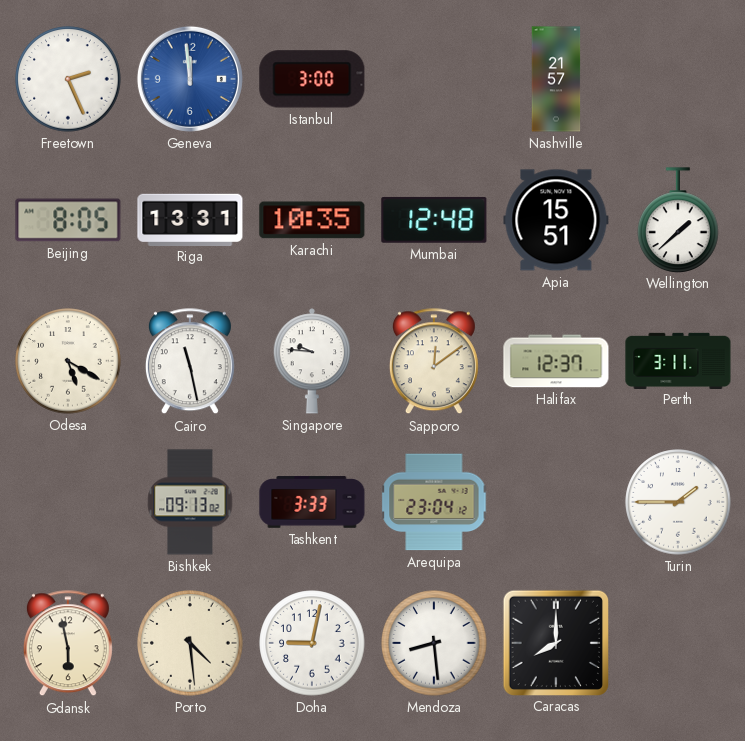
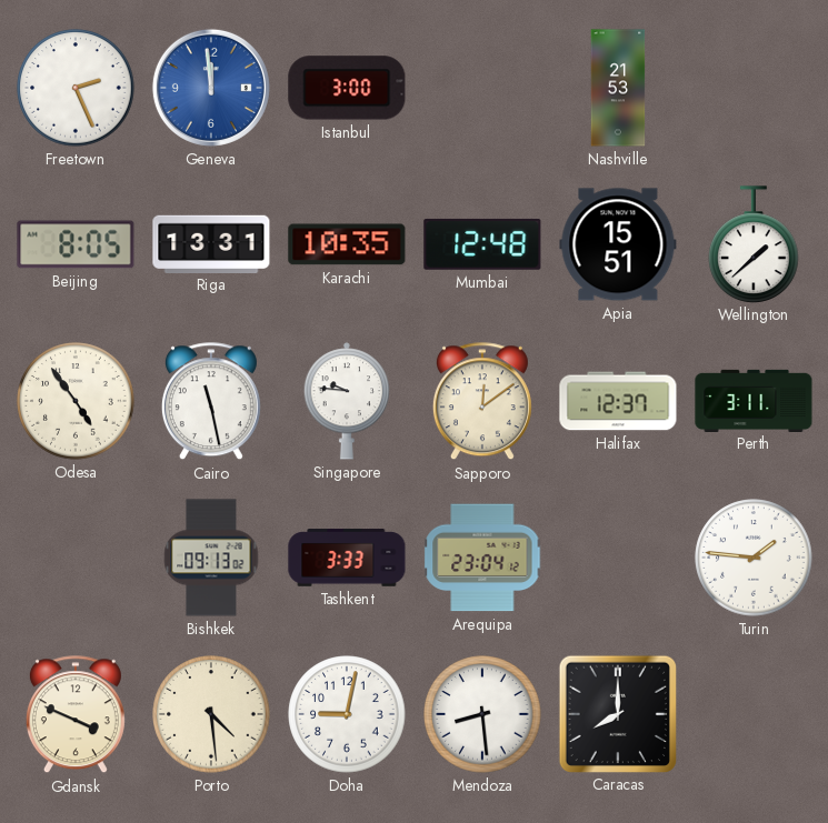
Nashville: 21:57 -> 21:53
Odesa: 5:20 -> 4:54
Turin: 1:45 -> 1:46
Gdansk: 5:58 -> 3:49
